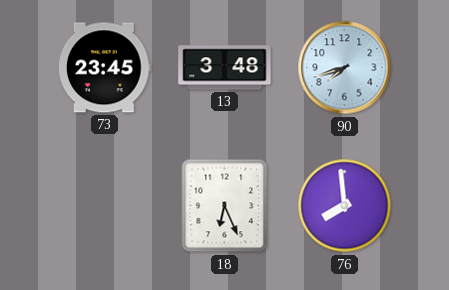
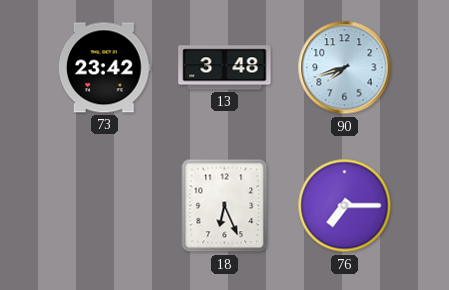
73: 23:45 -> 23:42
76: 7:59 -> 7:15
